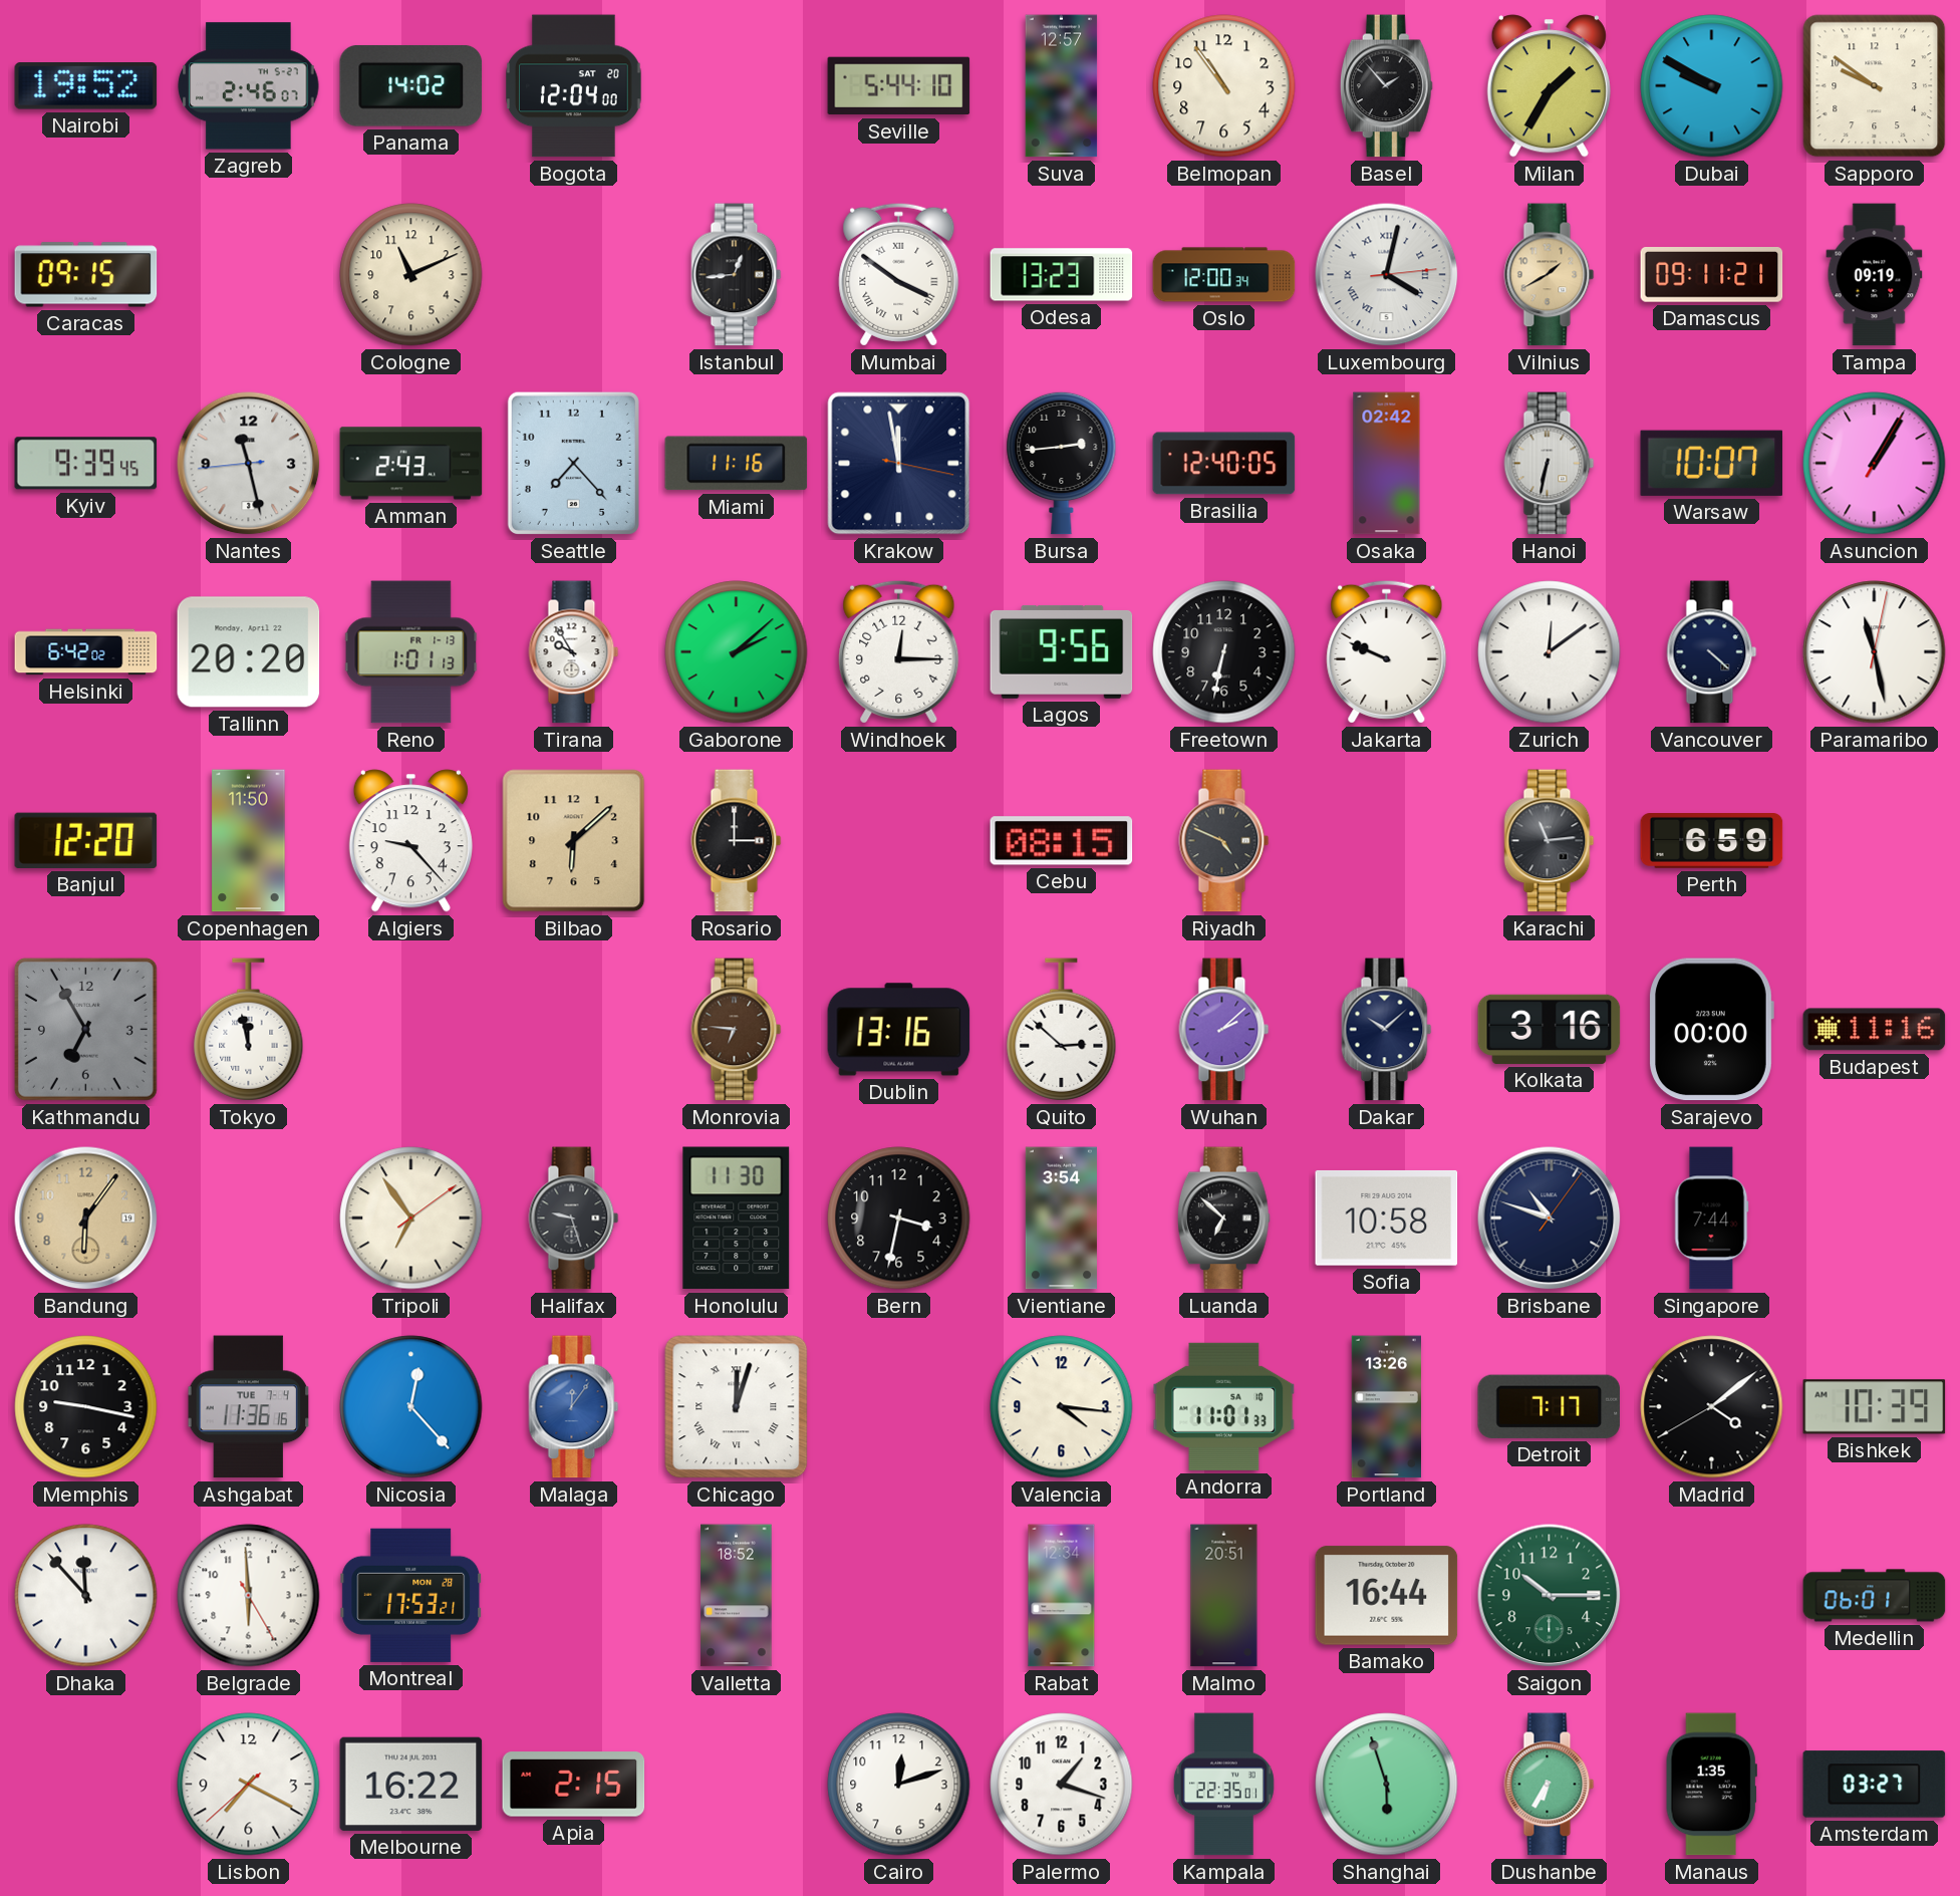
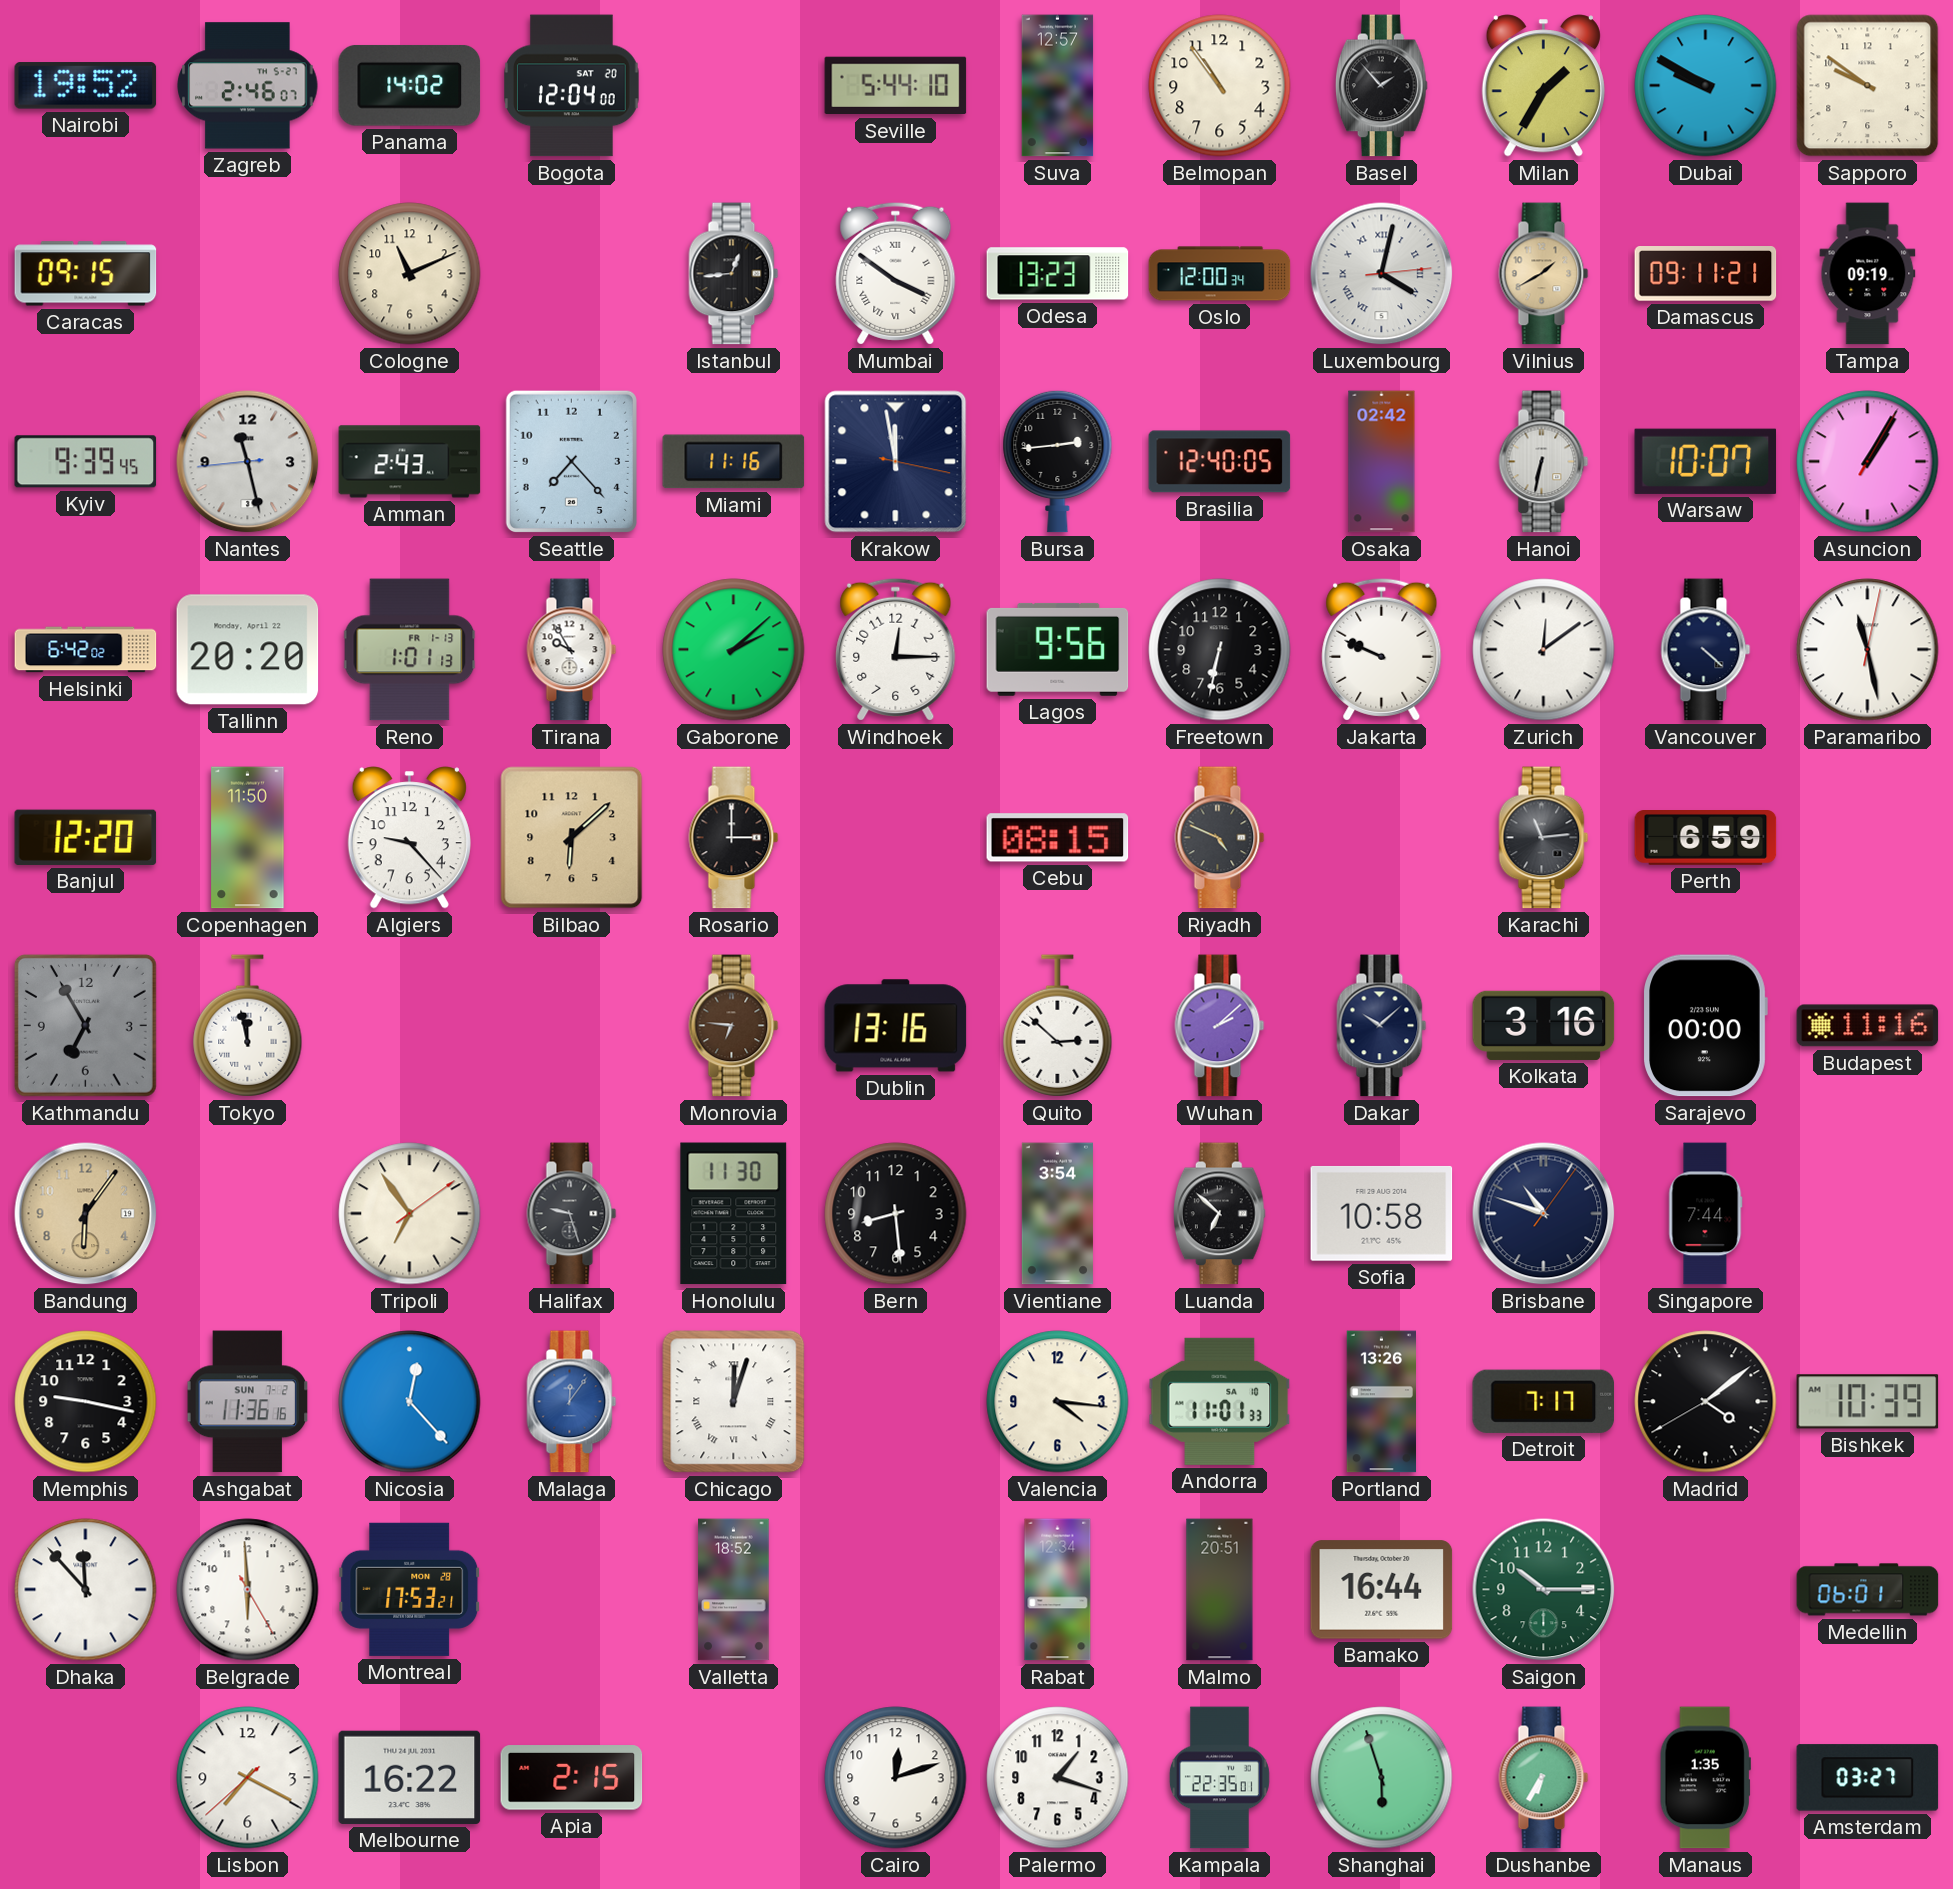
Bern: 3:32 -> 8:29
Ashgabat date: TUE 7-4 -> SUN 7-2
